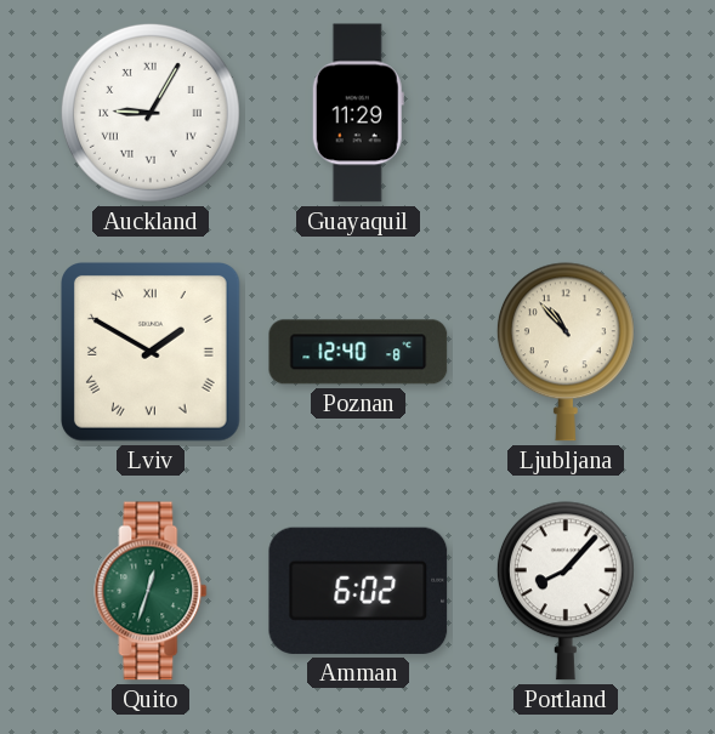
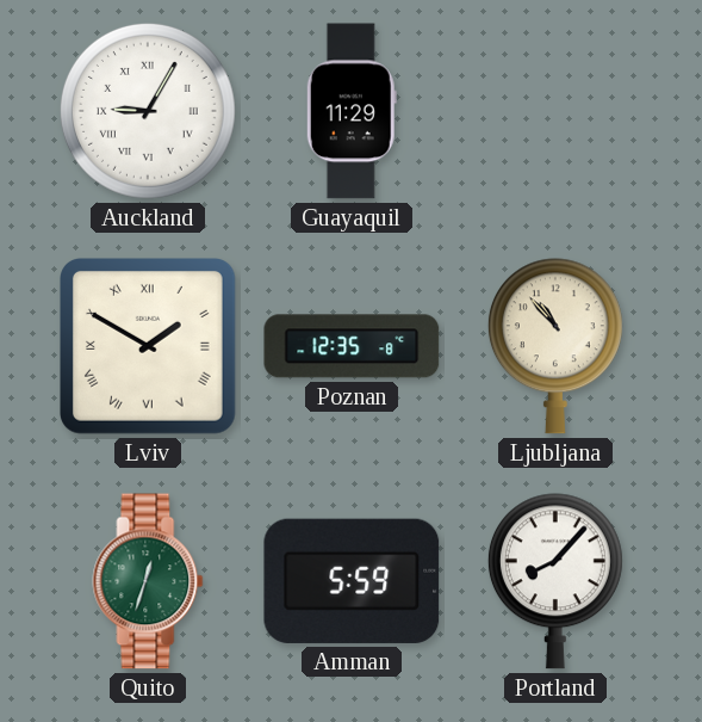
Poznan: 12:40 -> 12:35
Amman: 6:02 -> 5:59
